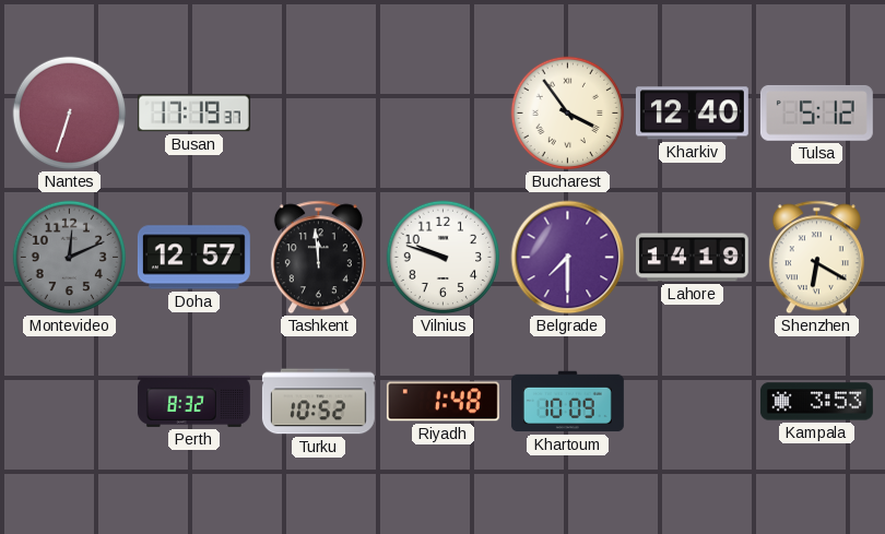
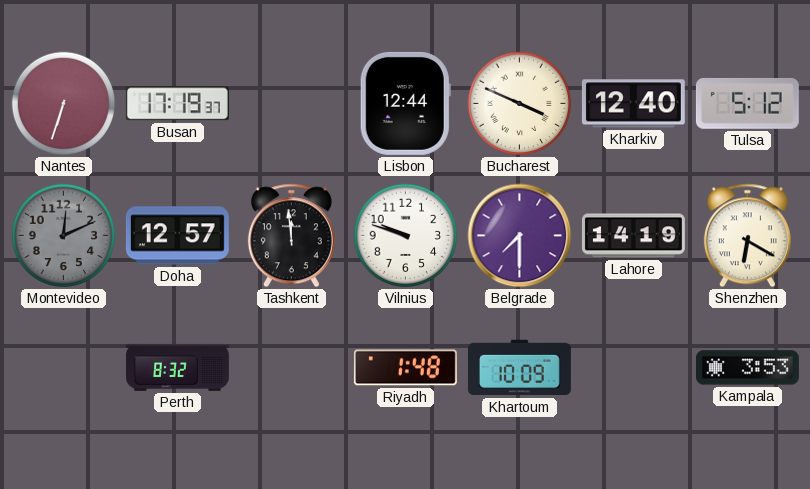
Lisbon: none -> 12:44
Bucharest: 3:54 -> 3:49
Turku: 10:52 -> none
